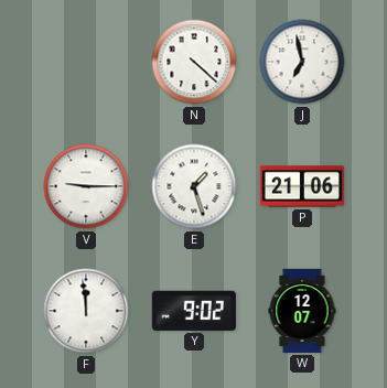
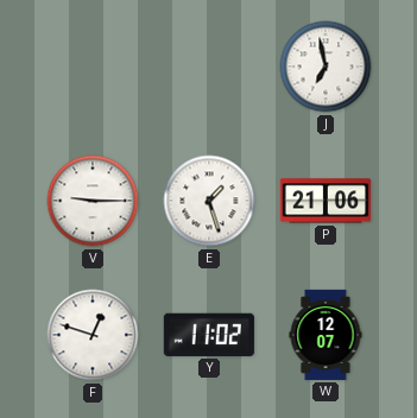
N: 4:22 -> none
F: 11:59 -> 12:48
Y: 9:02 -> 11:02
